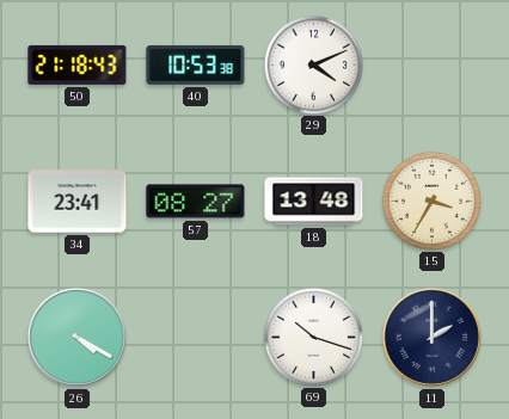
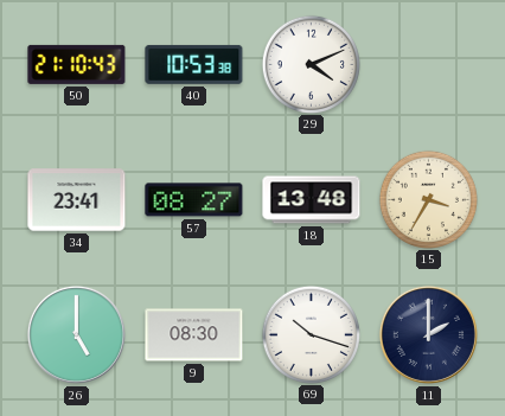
50: 21:18 -> 21:10
26: 4:20 -> 5:00
9: none -> 08:30
